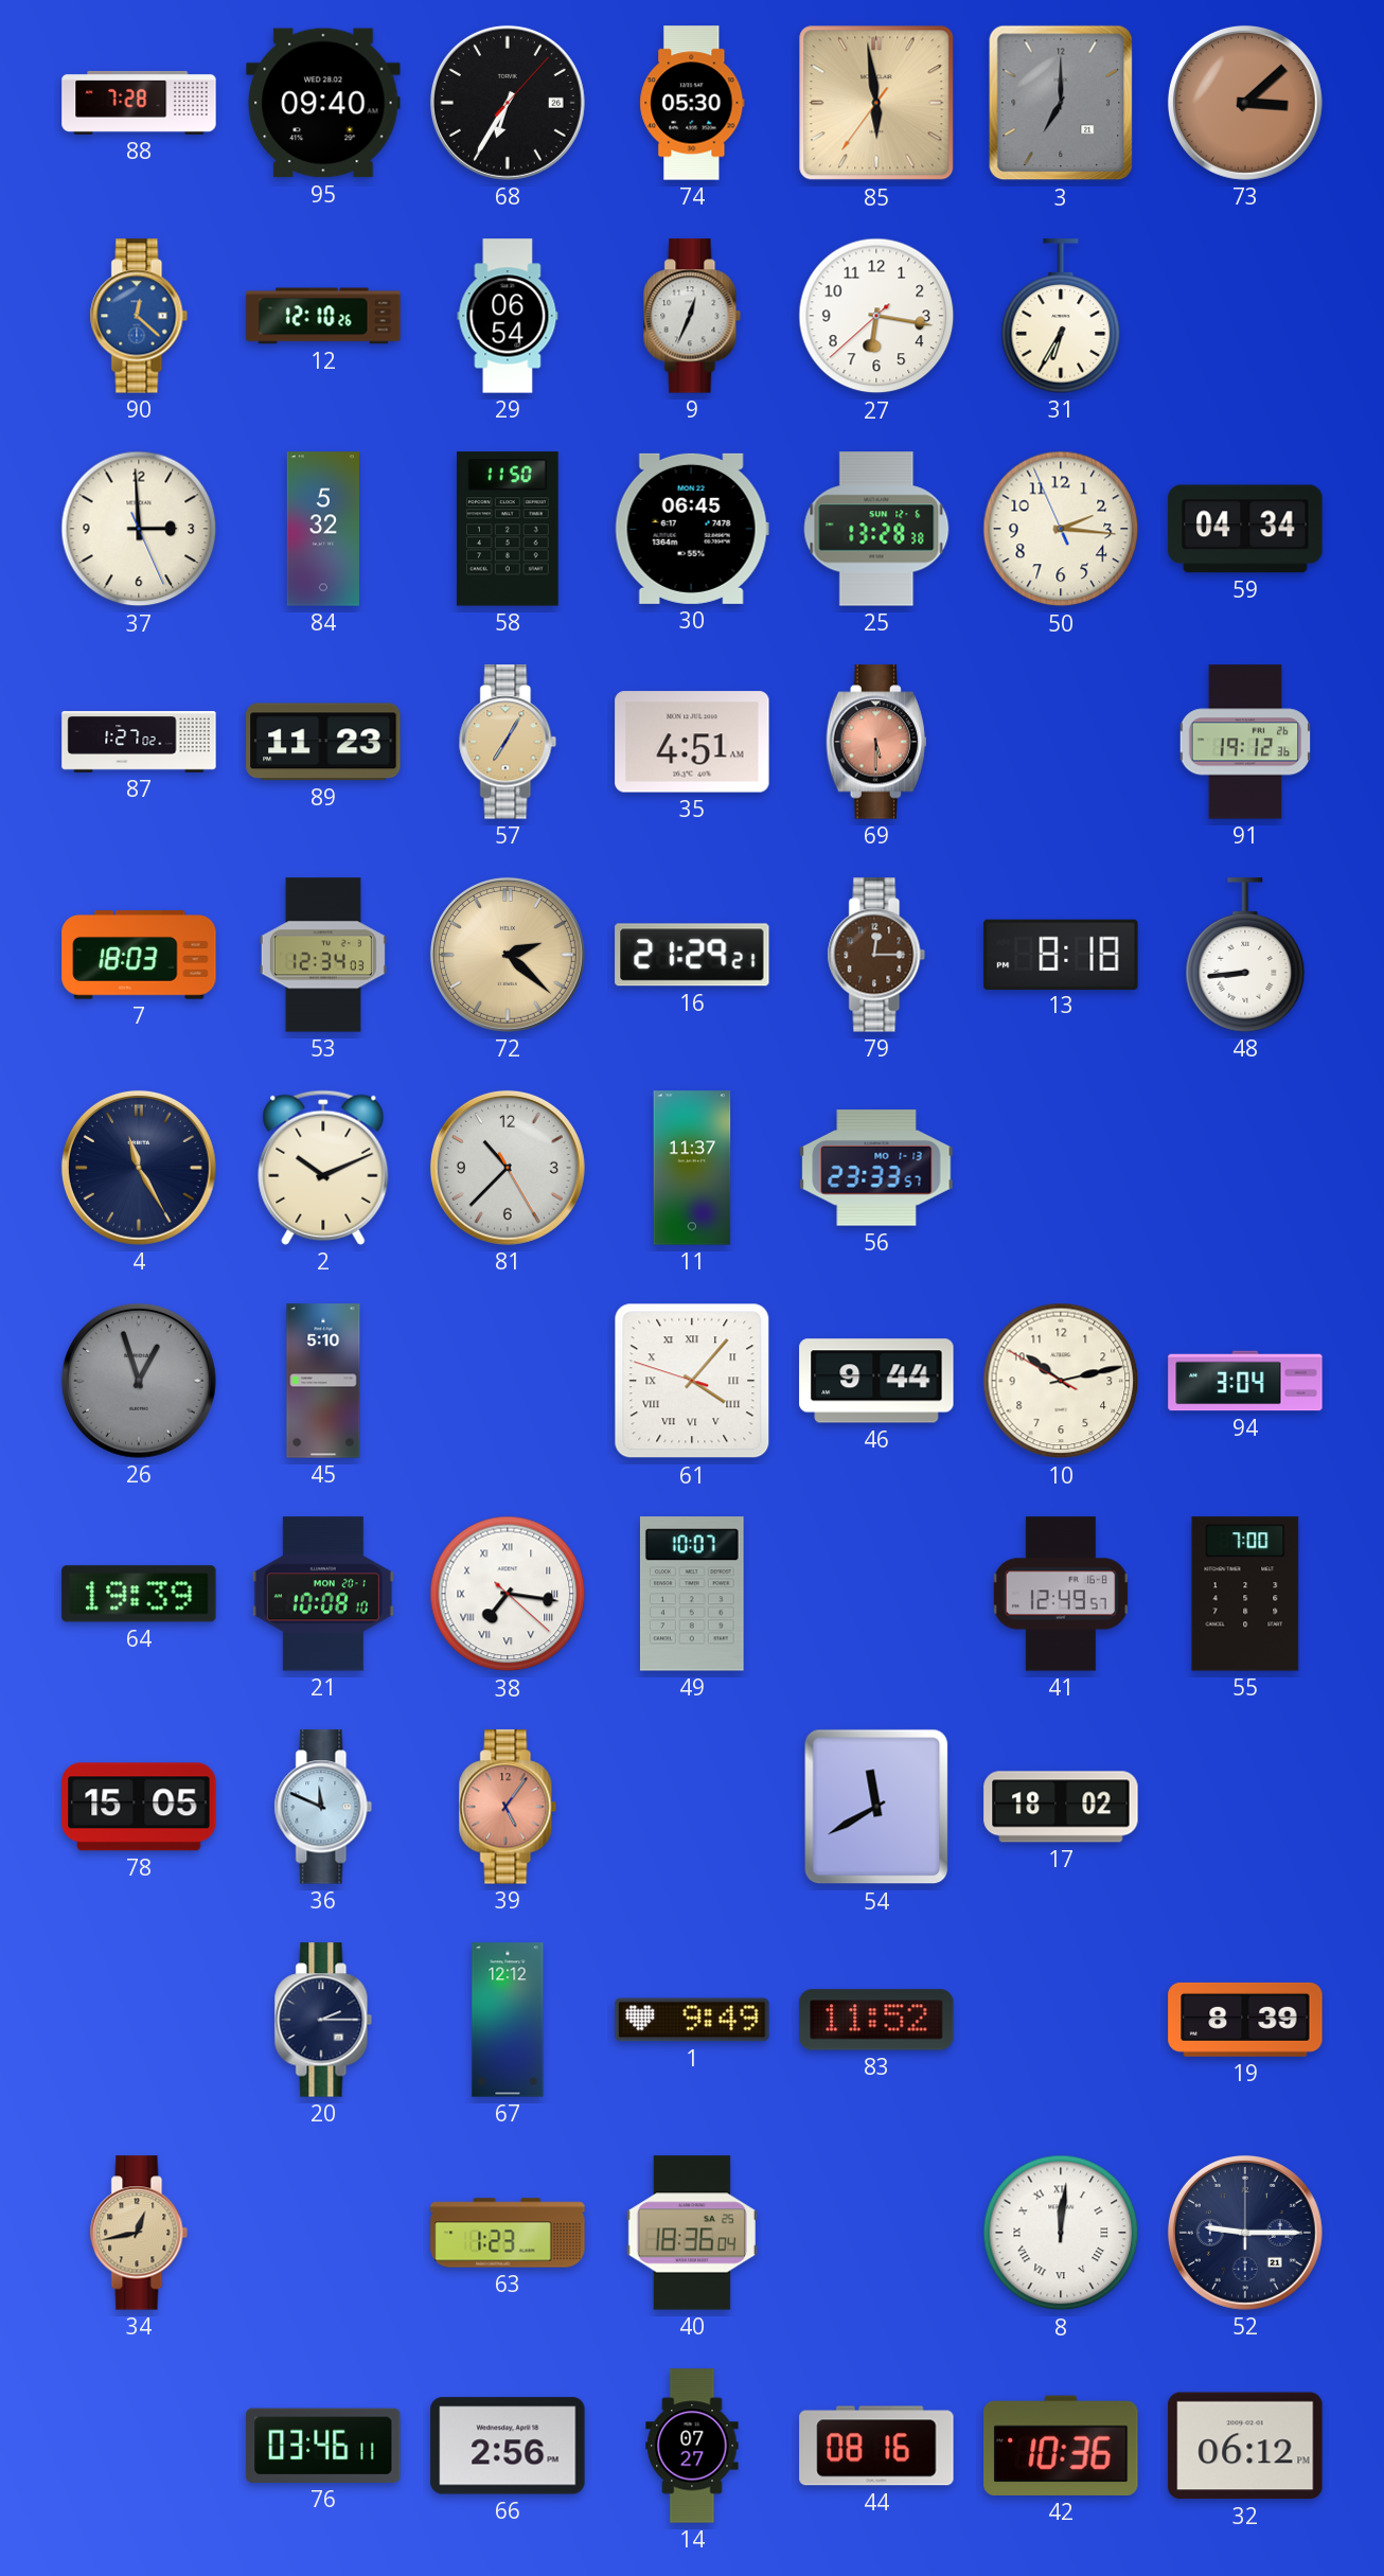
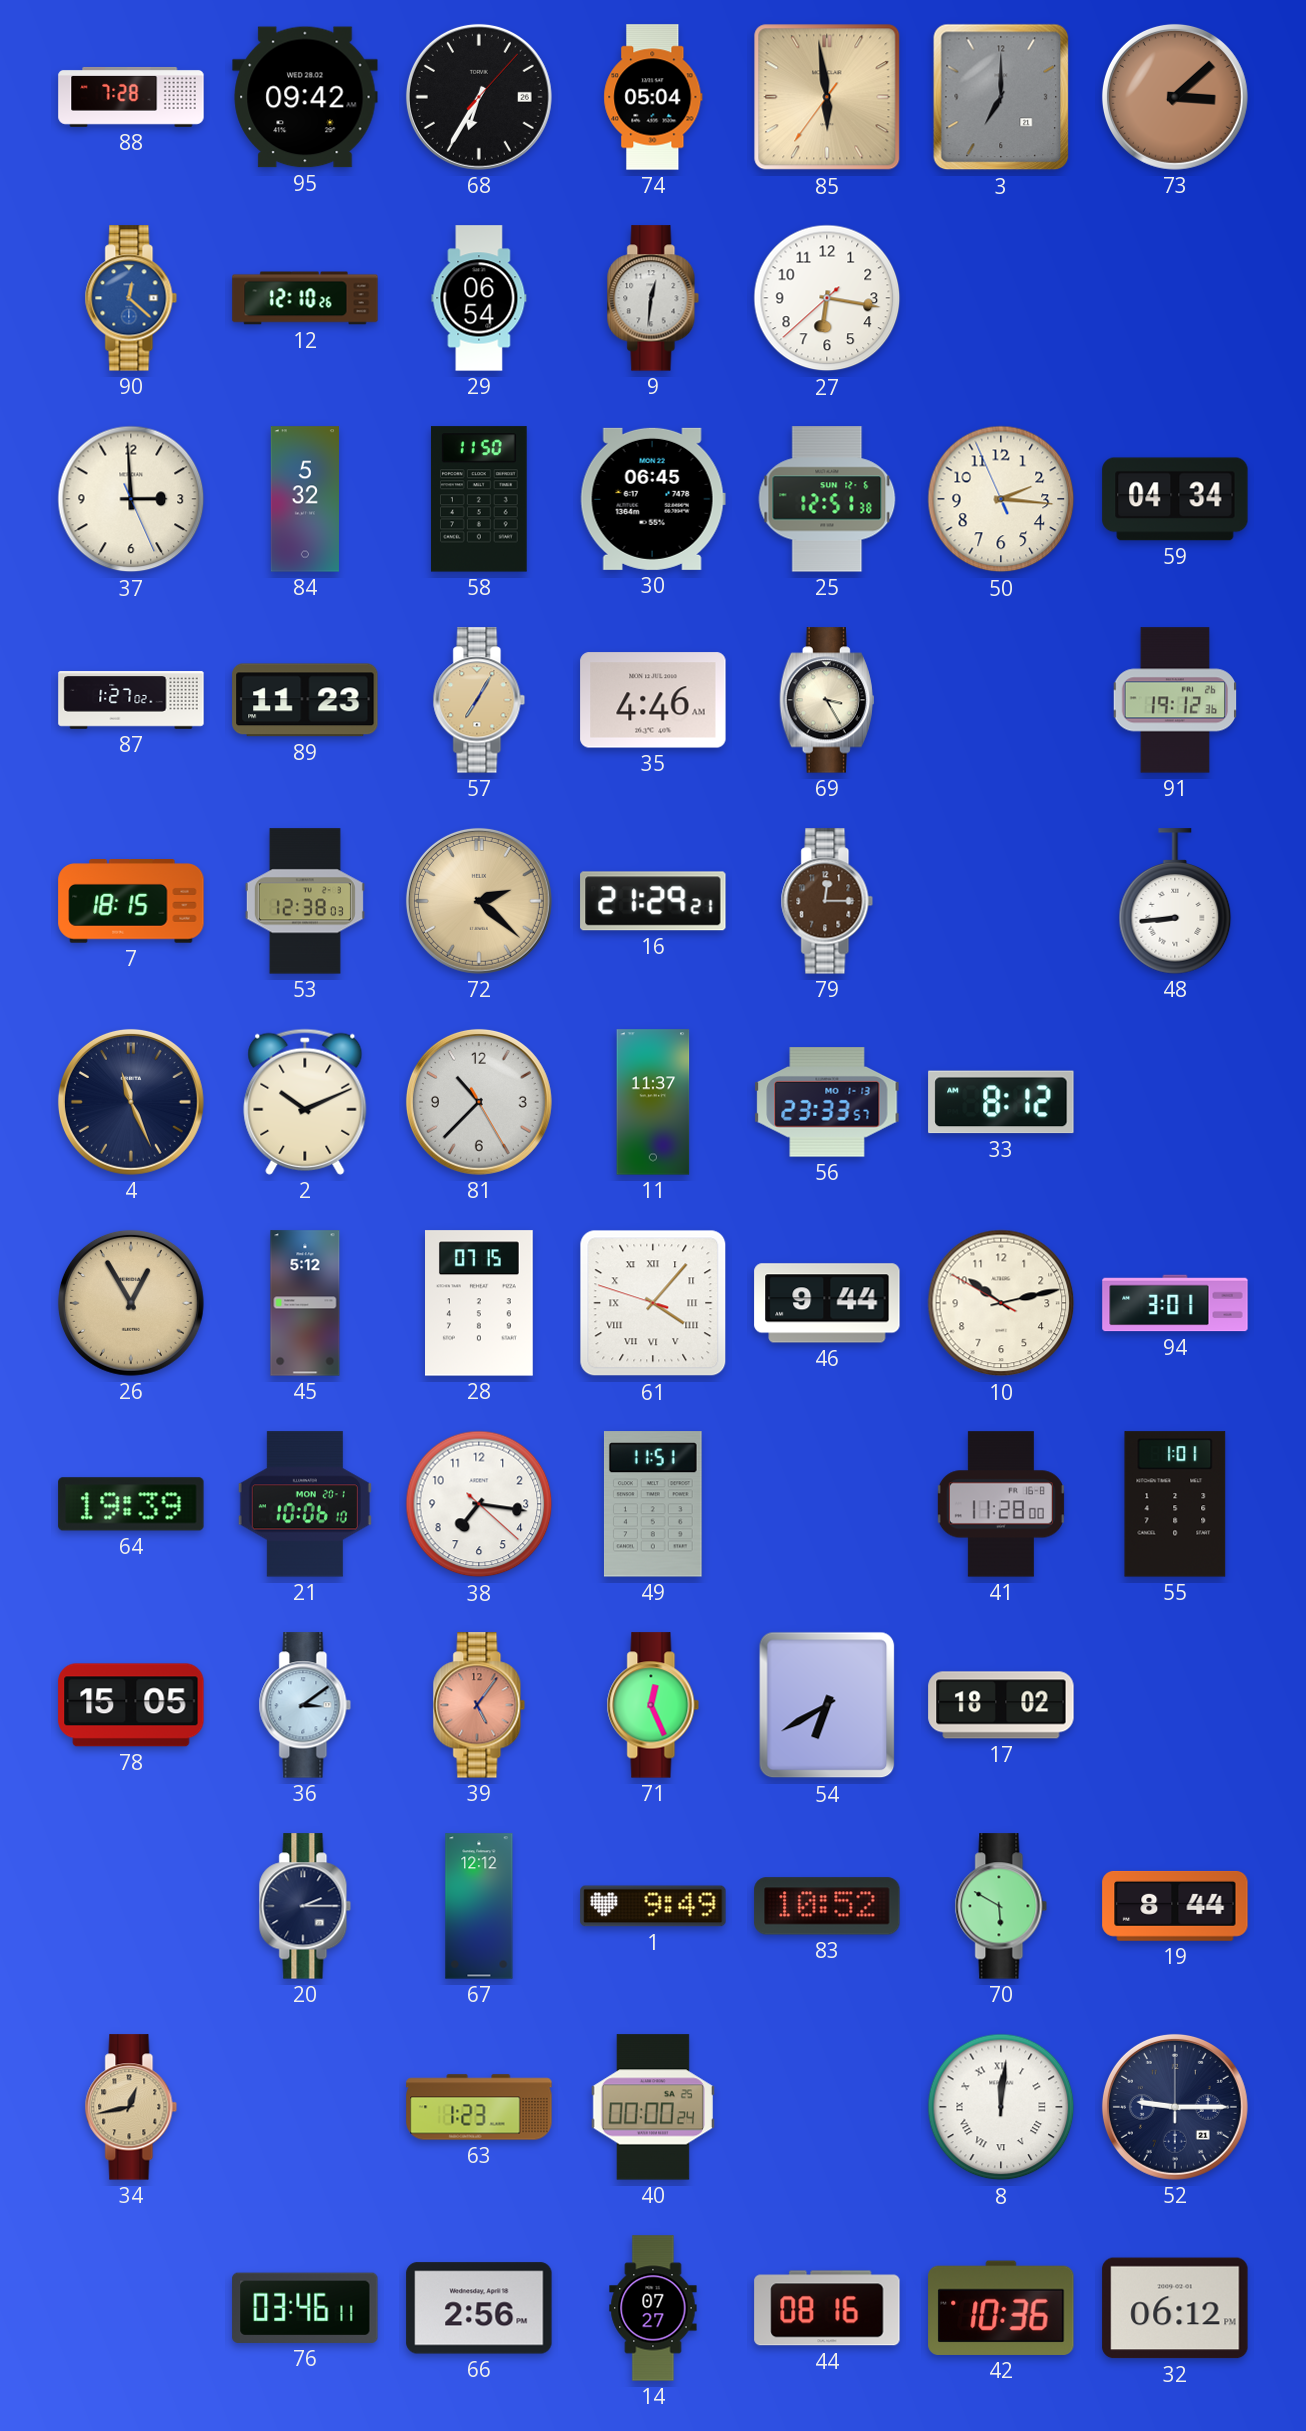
95: 09:40 -> 09:42
74: 05:30 -> 05:04
9: 12:34 -> 12:31
31: 6:35 -> none
25: 13:28 -> 12:51
35: 4:51 -> 4:46
69: 5:30 -> 3:25
69 dial: salmon -> cream
7: 18:03 -> 18:15
53: 12:34 -> 12:38
13: 8:18 -> none
4: 11:25 -> 11:26
33: none -> 8:12
26: 12:57 -> 12:55
26 dial: grey -> champagne
45: 5:10 -> 5:12
28: none -> 07:15
94: 3:04 -> 3:01
21: 10:08 -> 10:06
38 numerals: Roman -> Arabic
49: 10:07 -> 11:51
41: 12:49 -> 11:28
55: 7:00 -> 1:01
36: 11:49 -> 3:09
71: none -> 12:26
54: 11:40 -> 6:40
83: 11:52 -> 10:52
70: none -> 5:50
19: 8:39 -> 8:44
40: 18:36 -> 00:00
